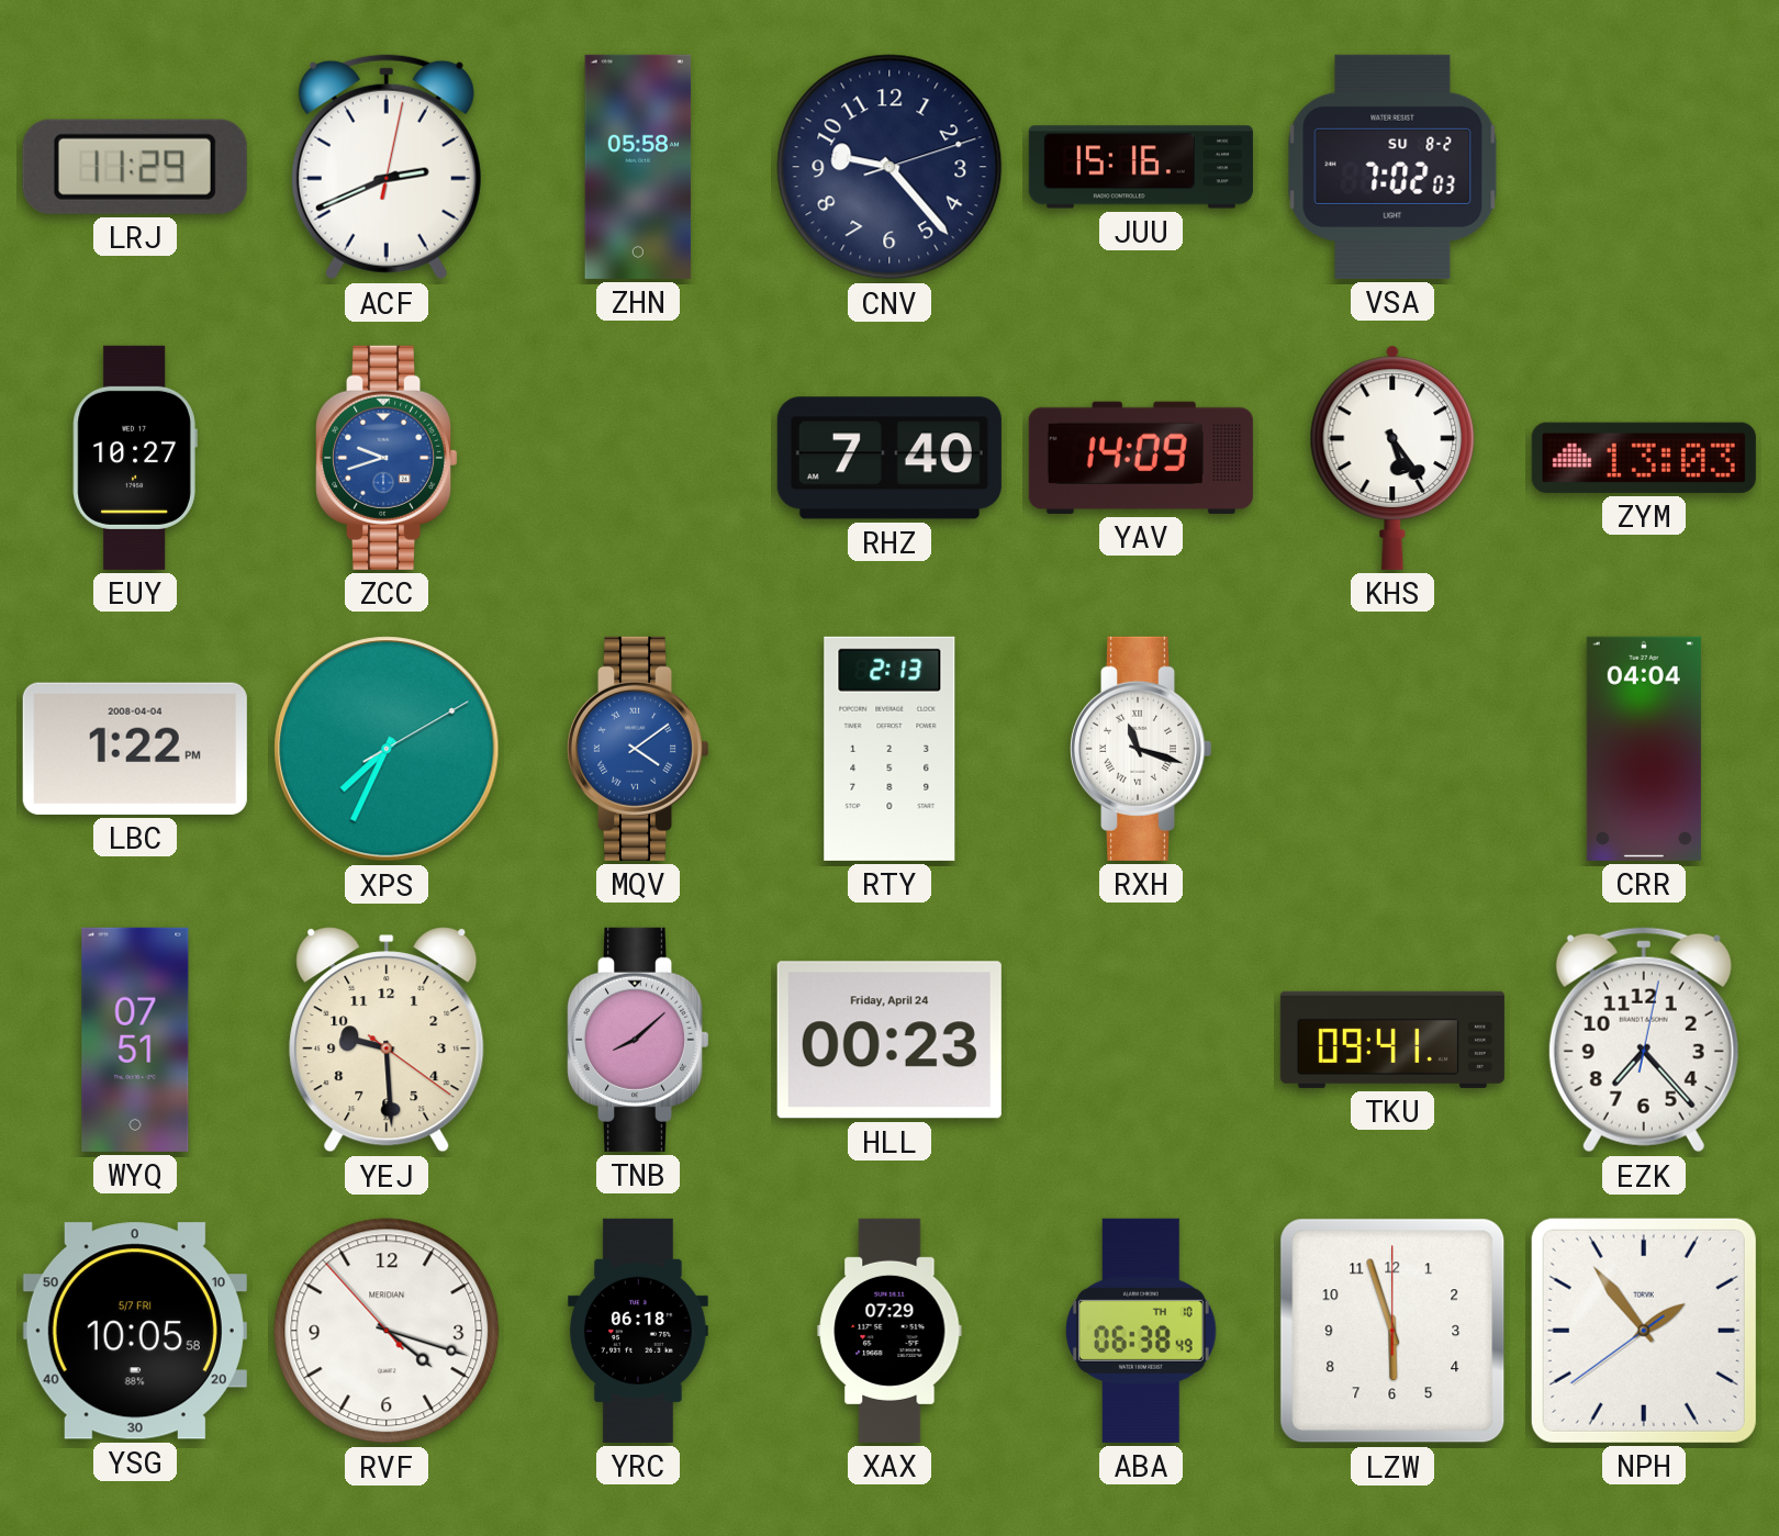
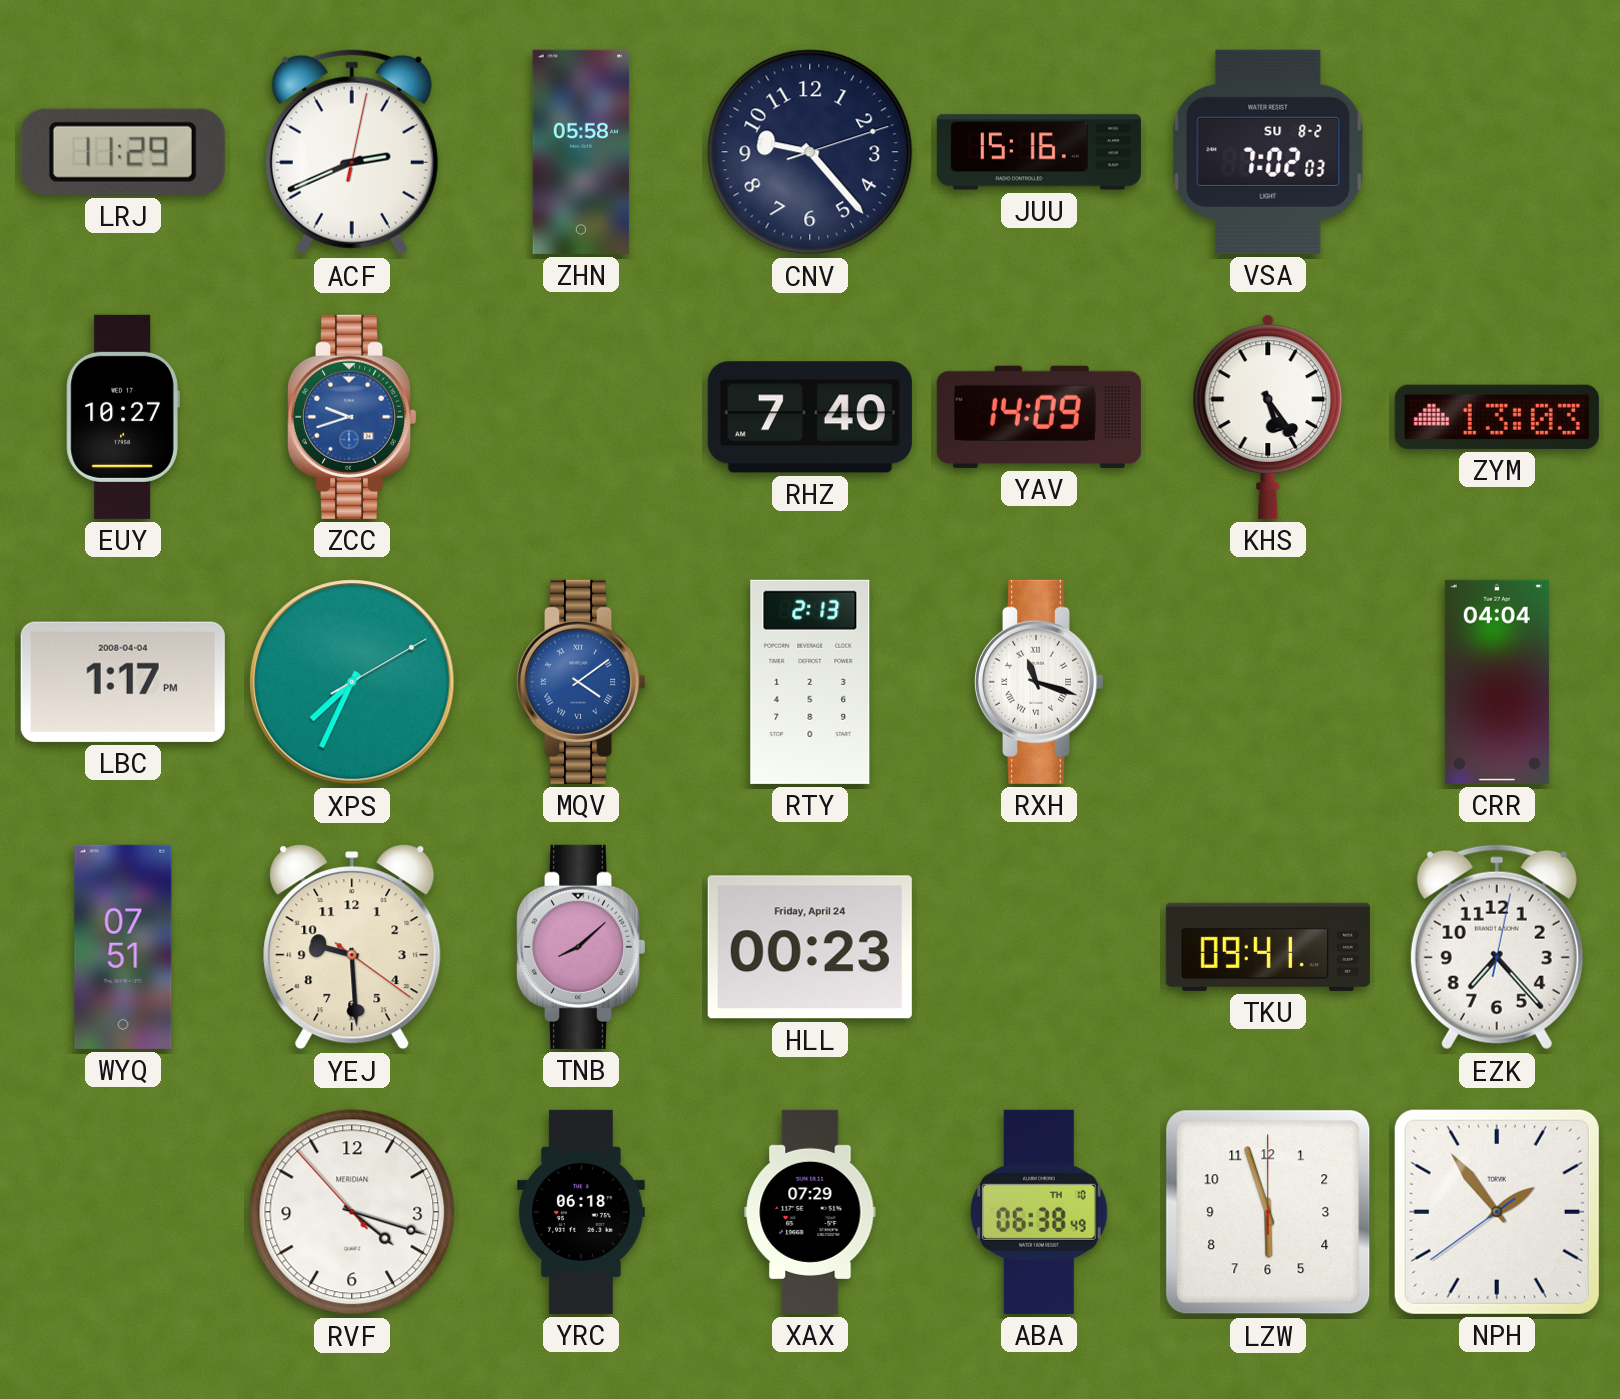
LBC: 1:22 -> 1:17
YSG: 10:05 -> none
